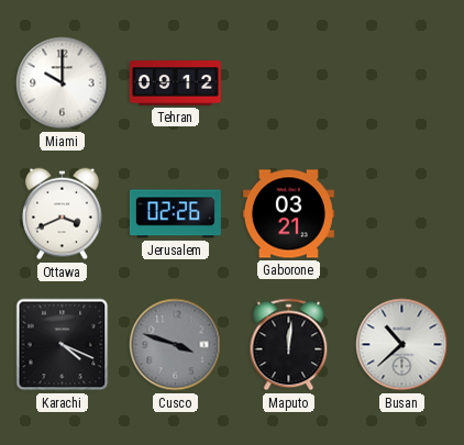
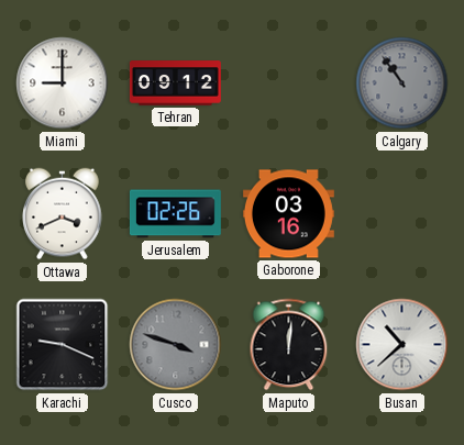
Miami: 10:00 -> 9:00
Calgary: none -> 10:54
Gaborone: 03:21 -> 03:16
Karachi: 4:19 -> 9:19
